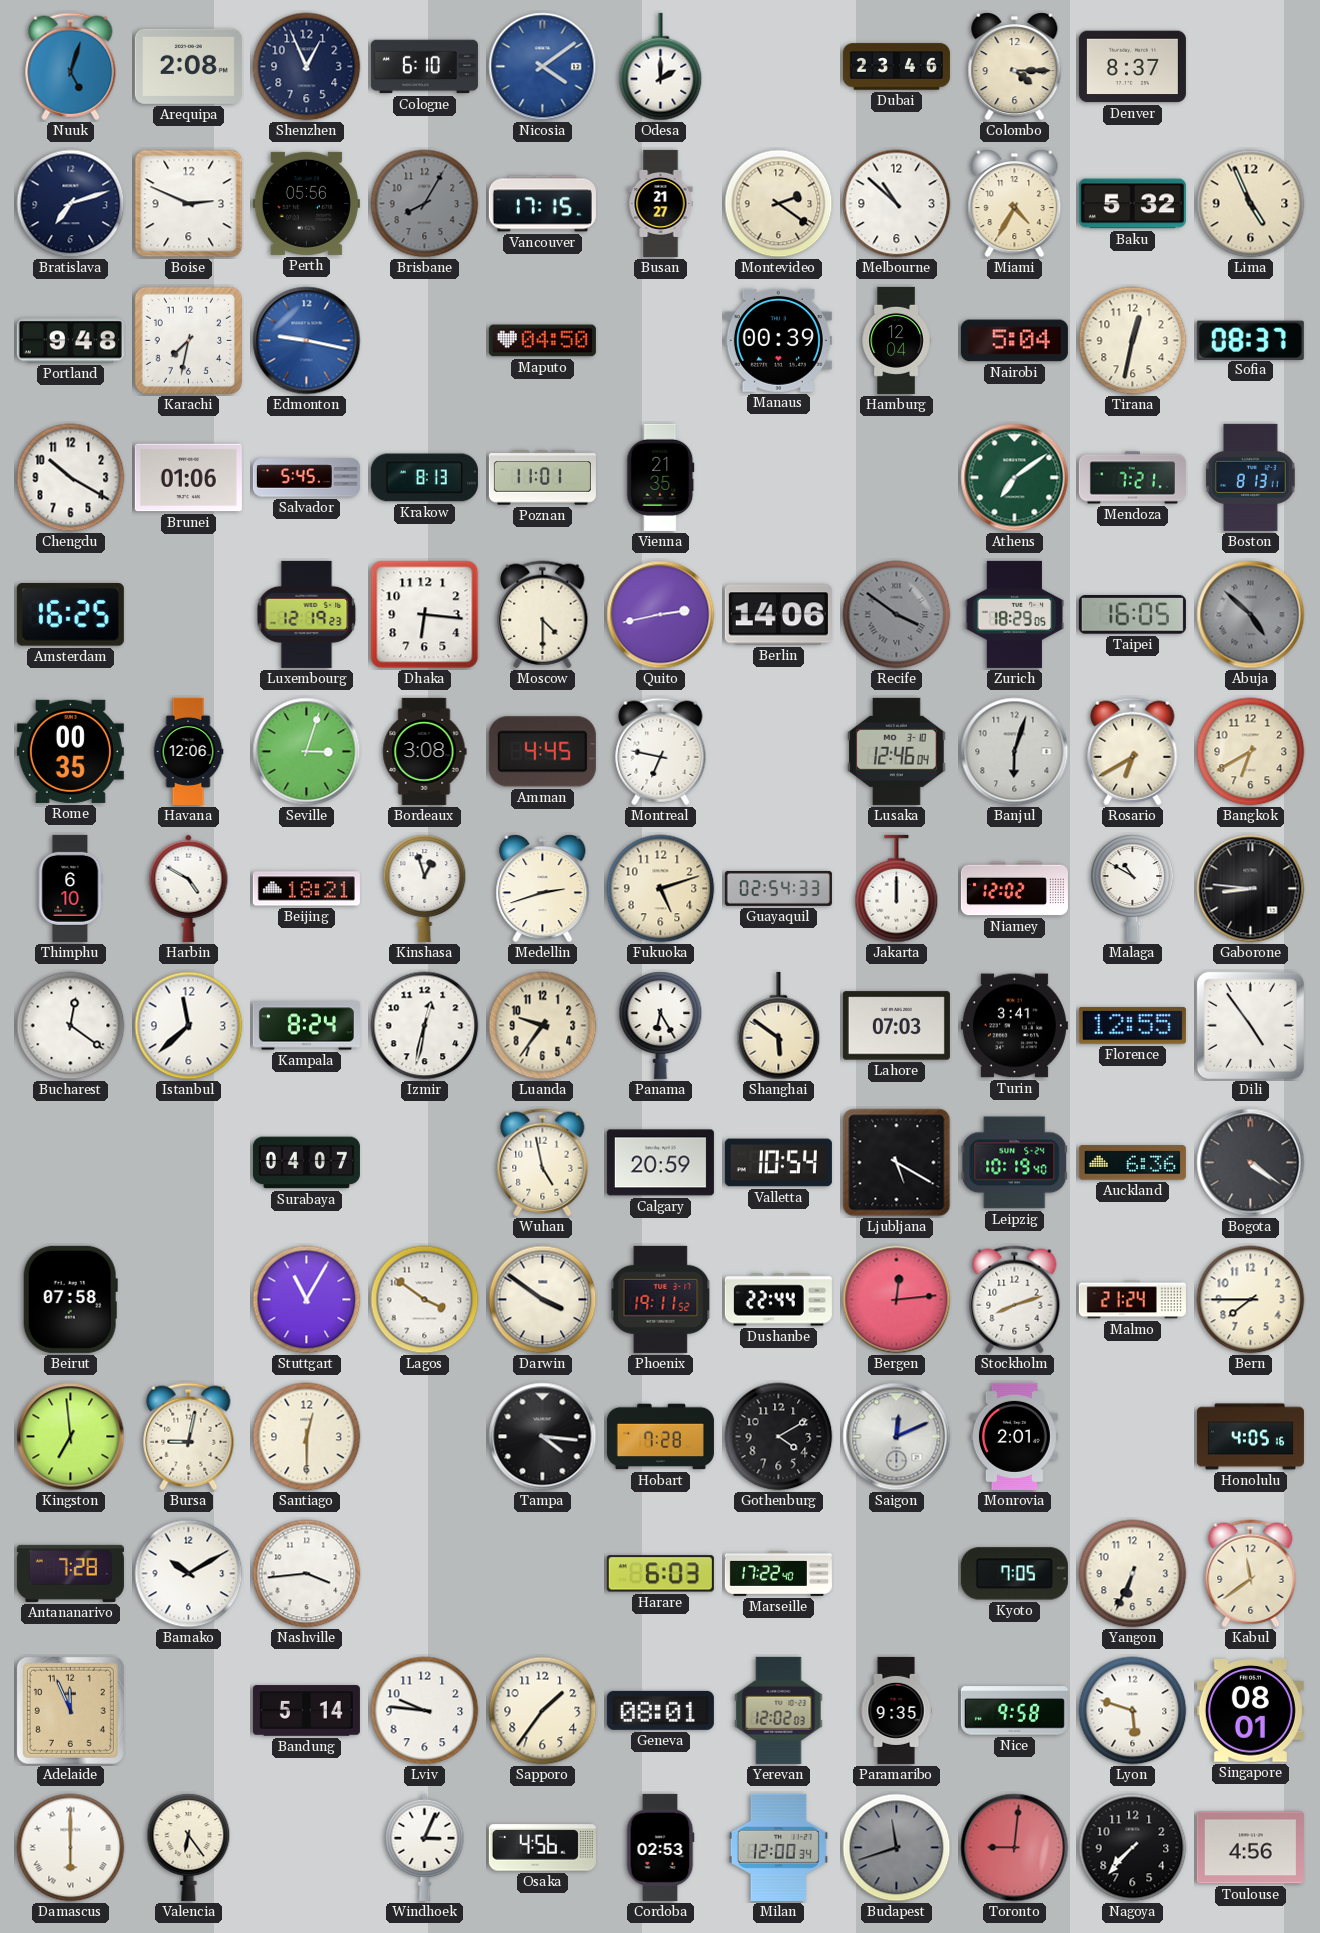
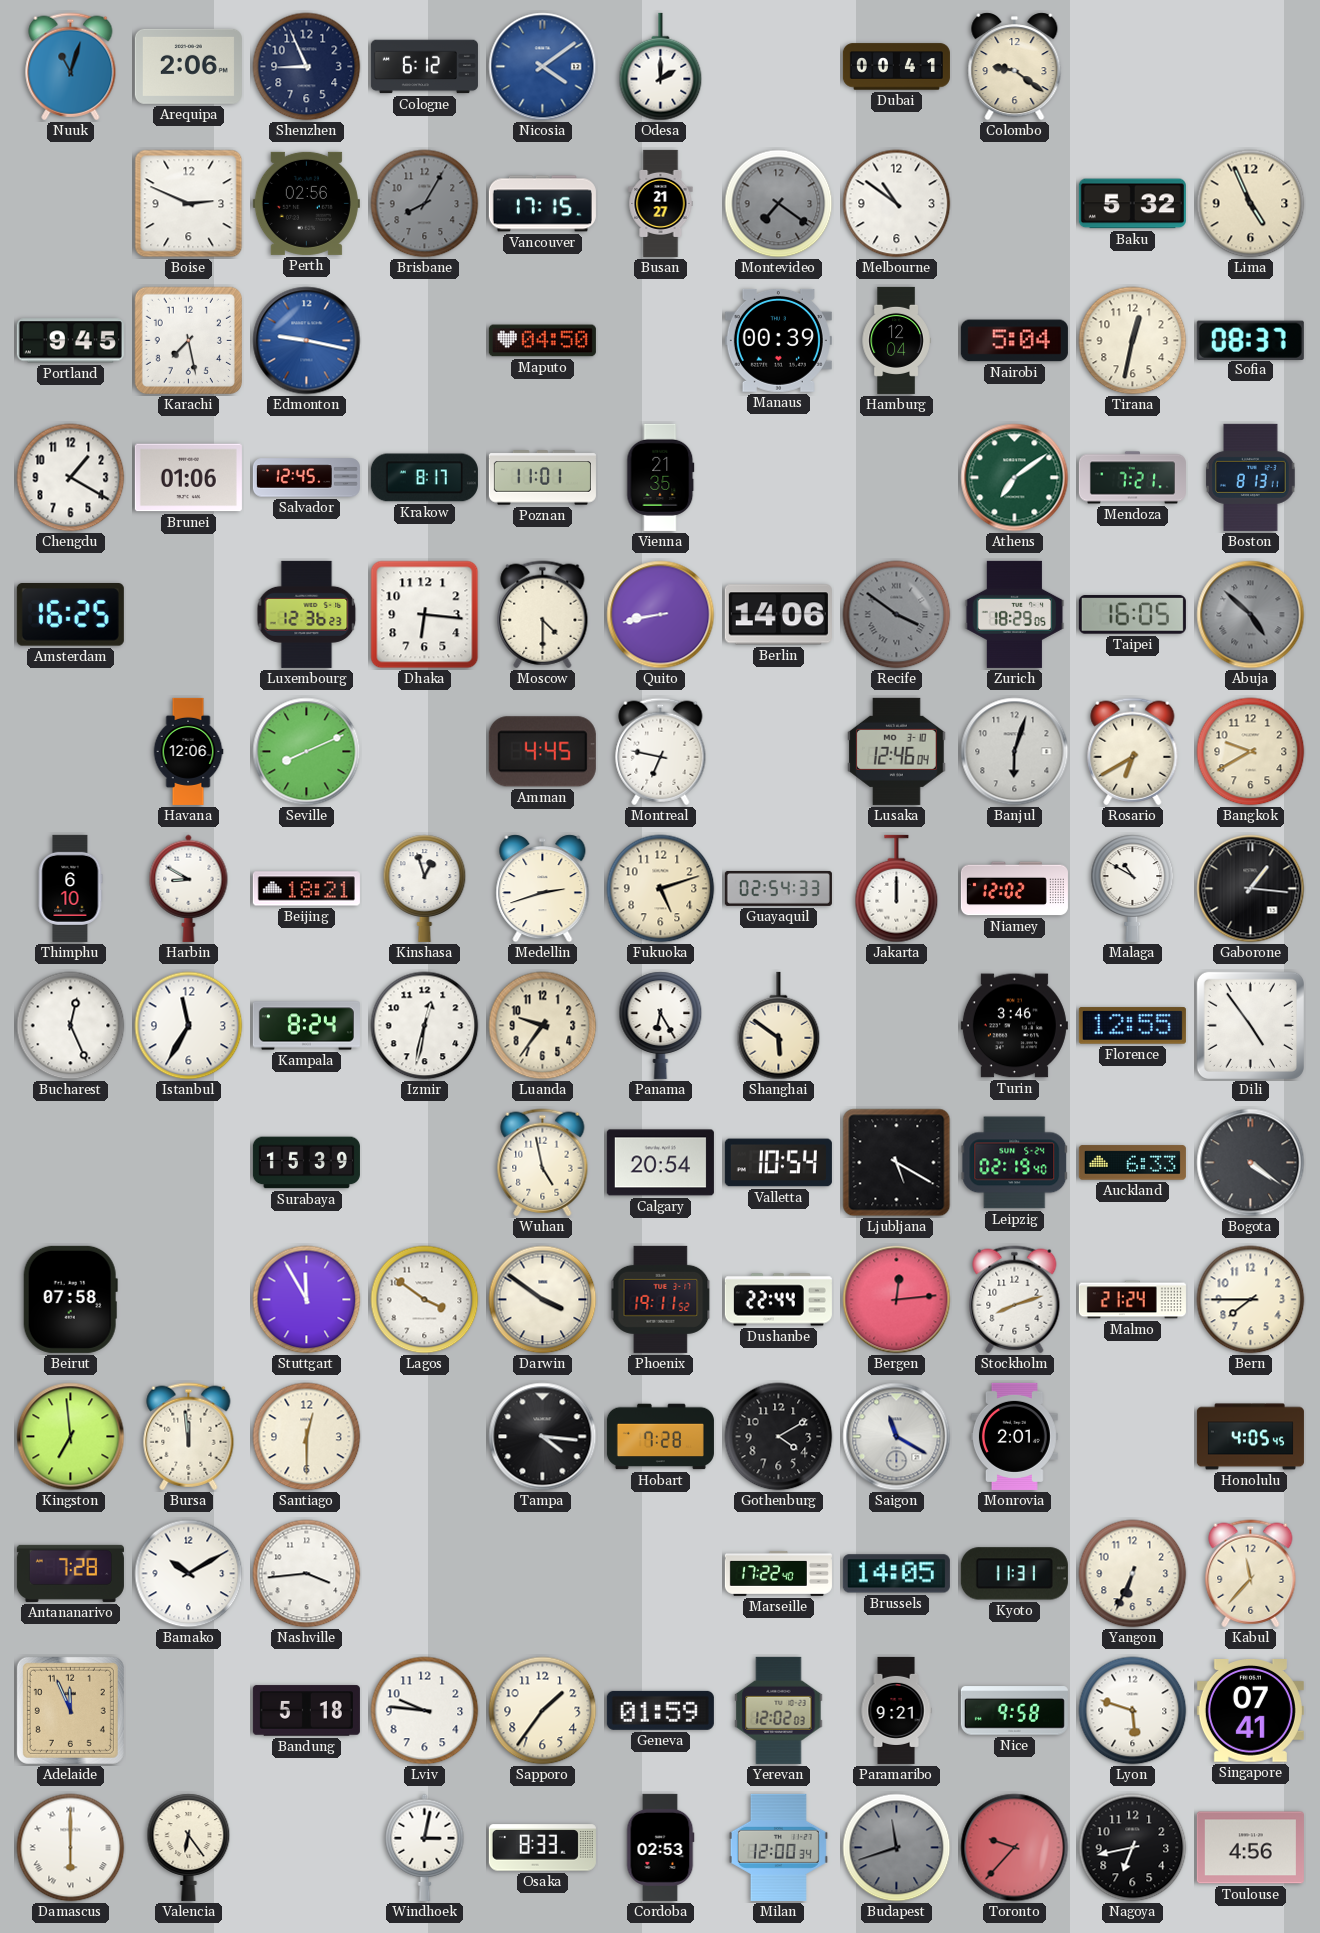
Nuuk: 5:03 -> 11:03
Arequipa: 2:08 -> 2:06
Shenzhen: 12:56 -> 8:56
Cologne: 6:10 -> 6:12
Dubai: 23:46 -> 00:41
Colombo: 4:15 -> 9:21
Denver: 8:37 -> none
Bratislava: 7:12 -> none
Perth: 05:56 -> 02:56
Montevideo: 2:21 -> 7:21
Montevideo dial: cream -> grey
Melbourne: 10:52 -> 10:51
Miami: 4:35 -> none
Portland: 9:48 -> 9:45
Karachi: 7:32 -> 7:28
Chengdu: 10:20 -> 1:20
Salvador: 5:45 -> 12:45
Krakow: 8:13 -> 8:17
Luxembourg: 12:19 -> 12:36
Quito: 2:43 -> 8:43
Rome: 00:35 -> none
Seville: 3:03 -> 8:11
Bordeaux: 3:08 -> none
Bangkok: 6:40 -> 9:40
Harbin: 4:50 -> 8:50
Gaborone: 8:46 -> 1:16
Bucharest: 12:21 -> 12:26
Istanbul: 11:38 -> 11:35
Lahore: 07:03 -> none
Turin: 3:41 -> 3:46
Surabaya: 04:07 -> 15:39
Calgary: 20:59 -> 20:54
Leipzig: 10:19 -> 02:19
Auckland: 6:36 -> 6:33
Stuttgart: 11:05 -> 11:55
Bursa: 9:02 -> 11:59
Saigon: 12:11 -> 11:20
Honolulu: 4:05:16 -> 4:05:45
Harare: 6:03 -> none
Brussels: none -> 14:05
Kyoto: 7:05 -> 11:31
Kabul: 11:39 -> 11:37
Bandung: 5:14 -> 5:18
Geneva: 08:01 -> 01:59
Paramaribo: 9:35 -> 9:21
Singapore: 08:01 -> 07:41
Windhoek: 3:04 -> 3:02
Osaka: 4:56 -> 8:33
Toronto: 9:01 -> 9:37
Nagoya: 7:37 -> 6:43
